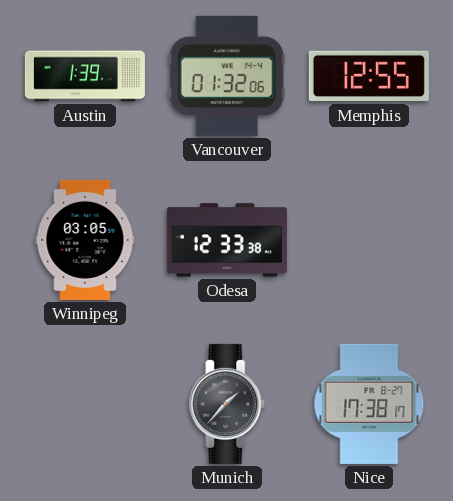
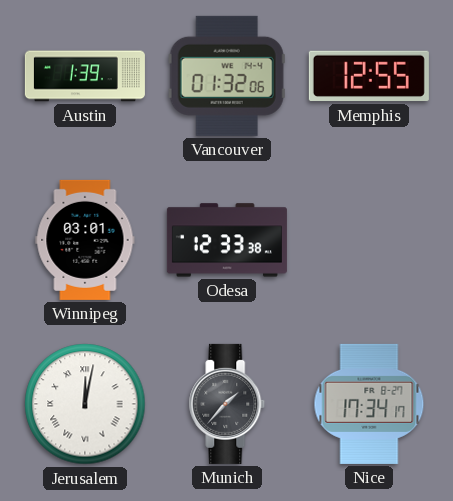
Winnipeg: 03:05 -> 03:01
Jerusalem: none -> 12:02
Nice: 17:38 -> 17:34
